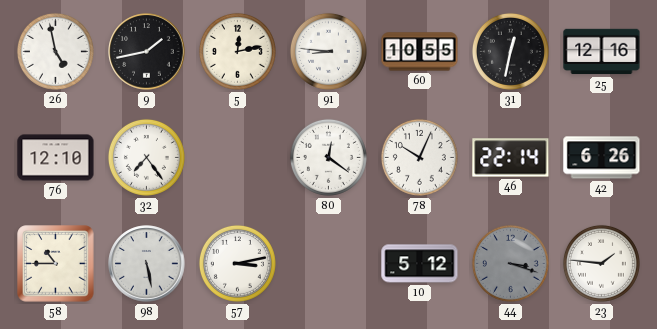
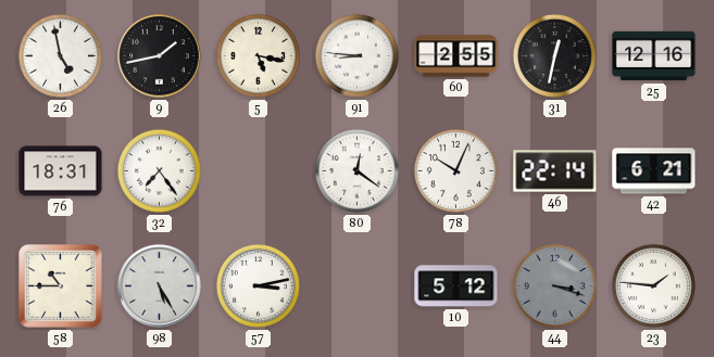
5: 12:13 -> 5:17
60: 10:55 -> 2:55
76: 12:10 -> 18:31
42: 6:26 -> 6:21
98: 5:28 -> 5:25
